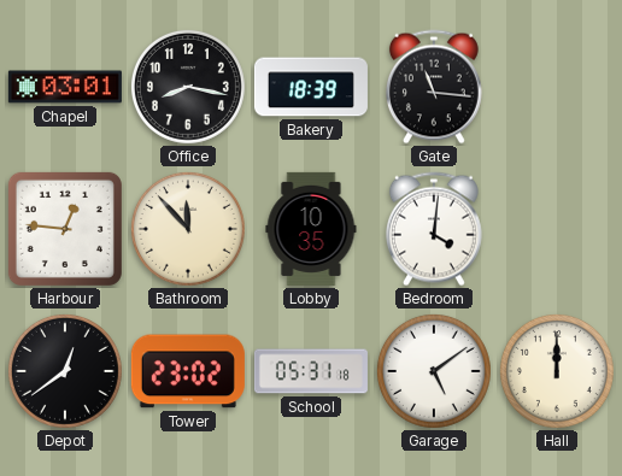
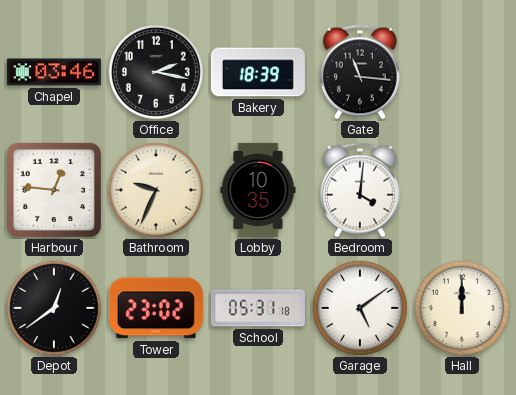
Chapel: 03:01 -> 03:46
Office: 8:17 -> 2:17
Bathroom: 11:53 -> 9:34
